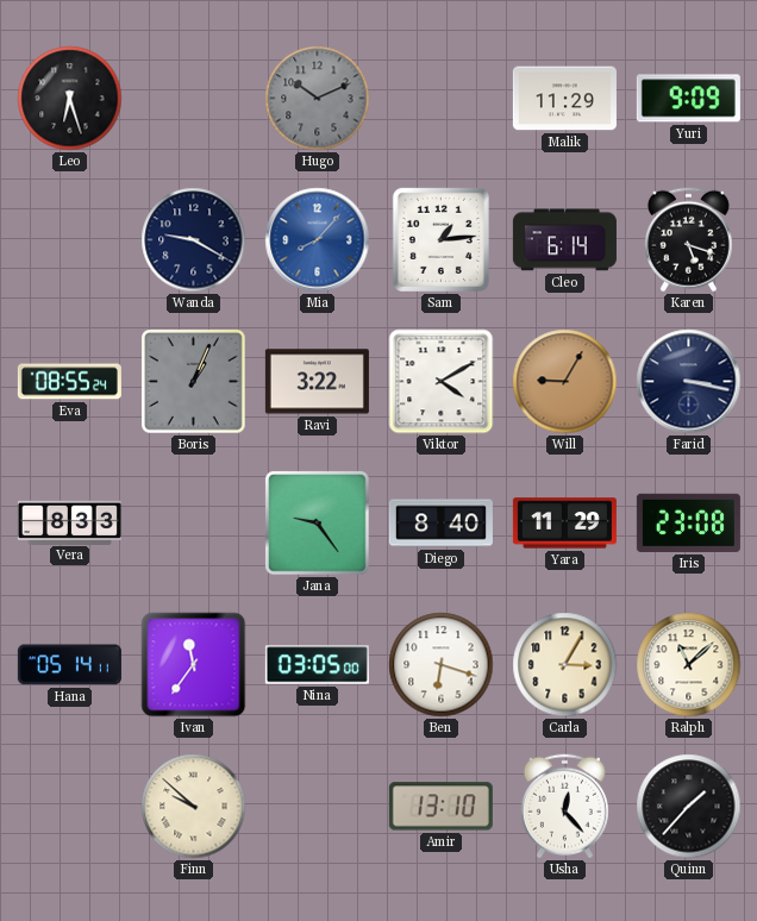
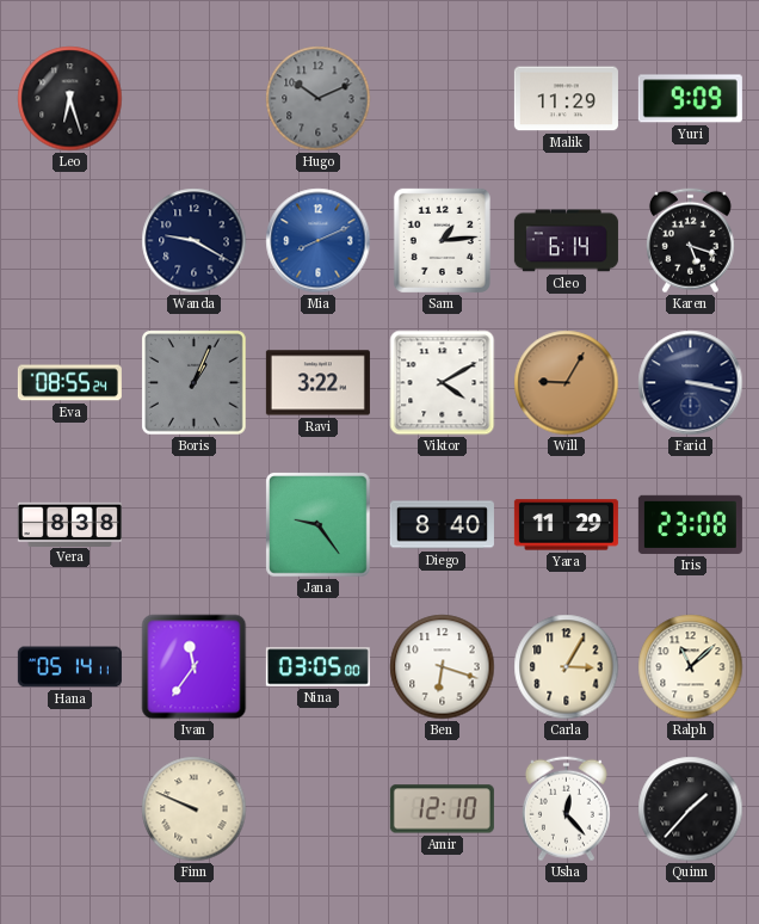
Mia: 8:07 -> 8:11
Vera: 8:33 -> 8:38
Finn: 9:52 -> 9:49
Amir: 13:10 -> 12:10
